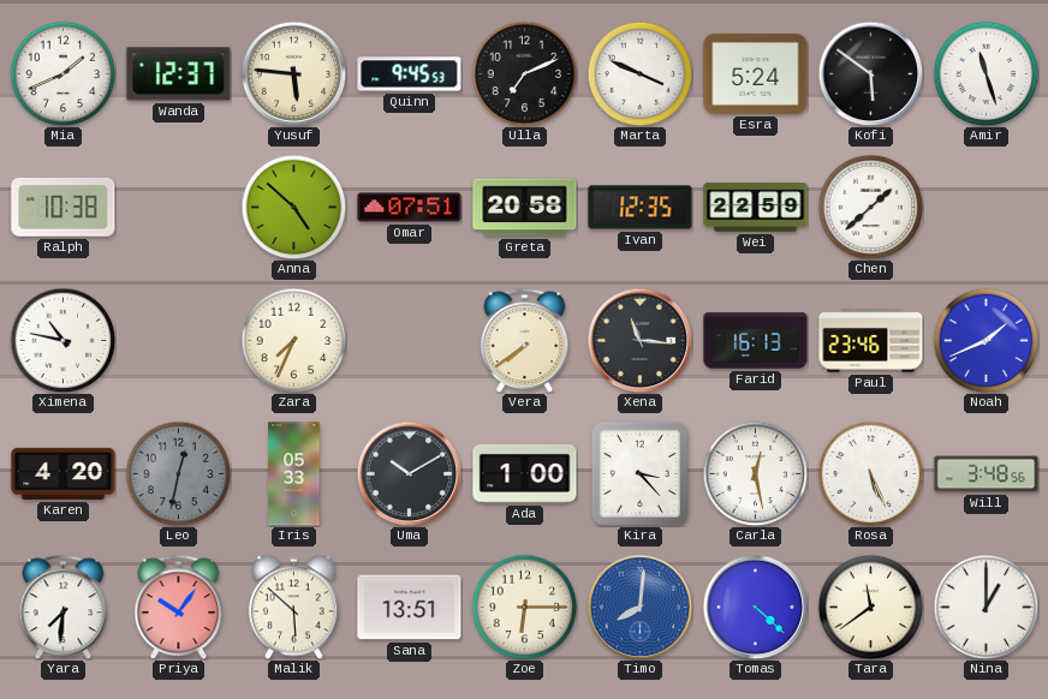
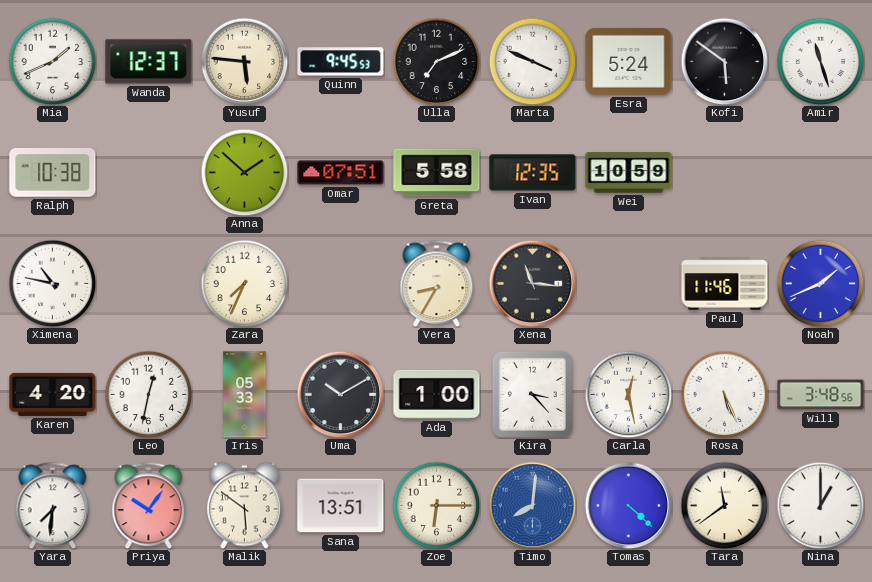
Anna: 4:52 -> 1:52
Greta: 20:58 -> 5:58
Wei: 22:59 -> 10:59
Chen: 1:38 -> none
Vera: 7:39 -> 8:35
Farid: 16:13 -> none
Paul: 23:46 -> 11:46
Leo dial: grey -> white
Malik: 5:52 -> 5:51
